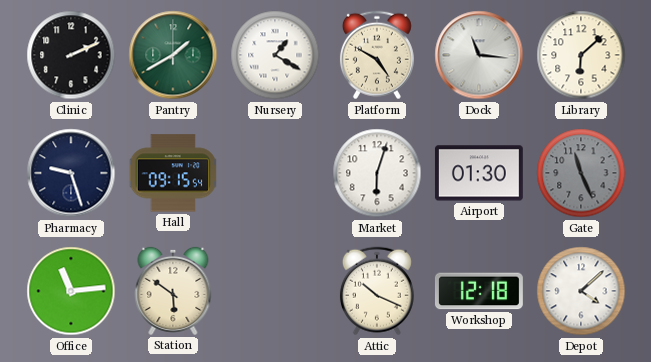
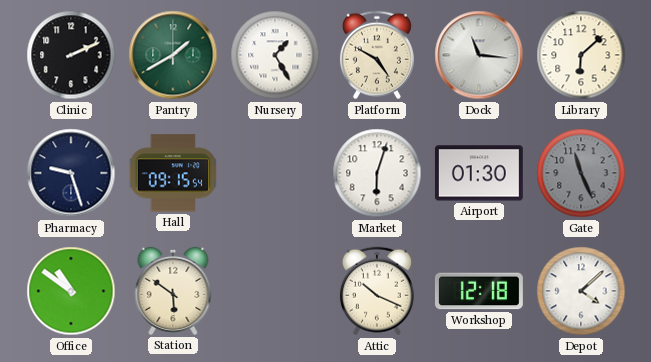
Nursery: 1:20 -> 1:25
Office: 11:14 -> 10:51
